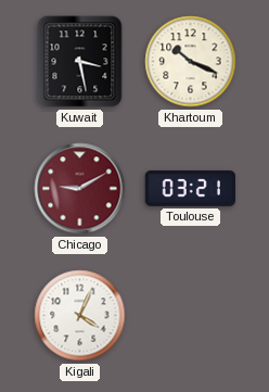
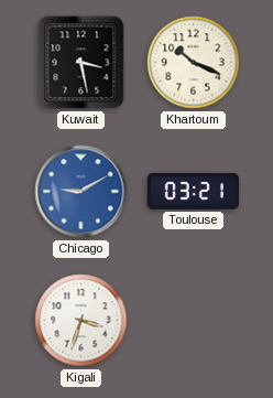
Chicago dial: burgundy -> blue
Kigali: 4:04 -> 3:33
